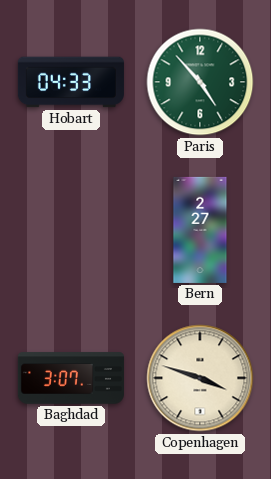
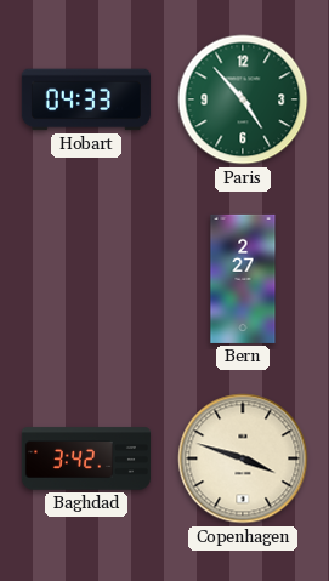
Baghdad: 3:07 -> 3:42
